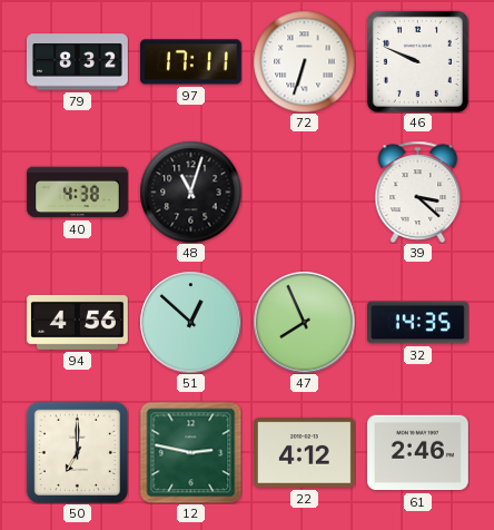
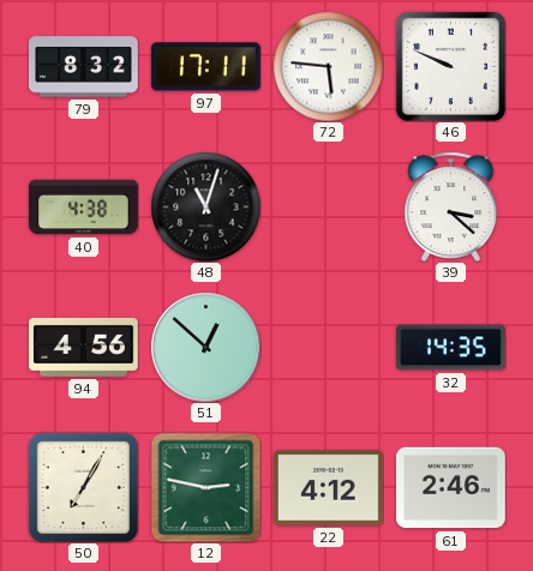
72: 6:33 -> 5:46
47: 7:56 -> none
50: 7:00 -> 7:05
